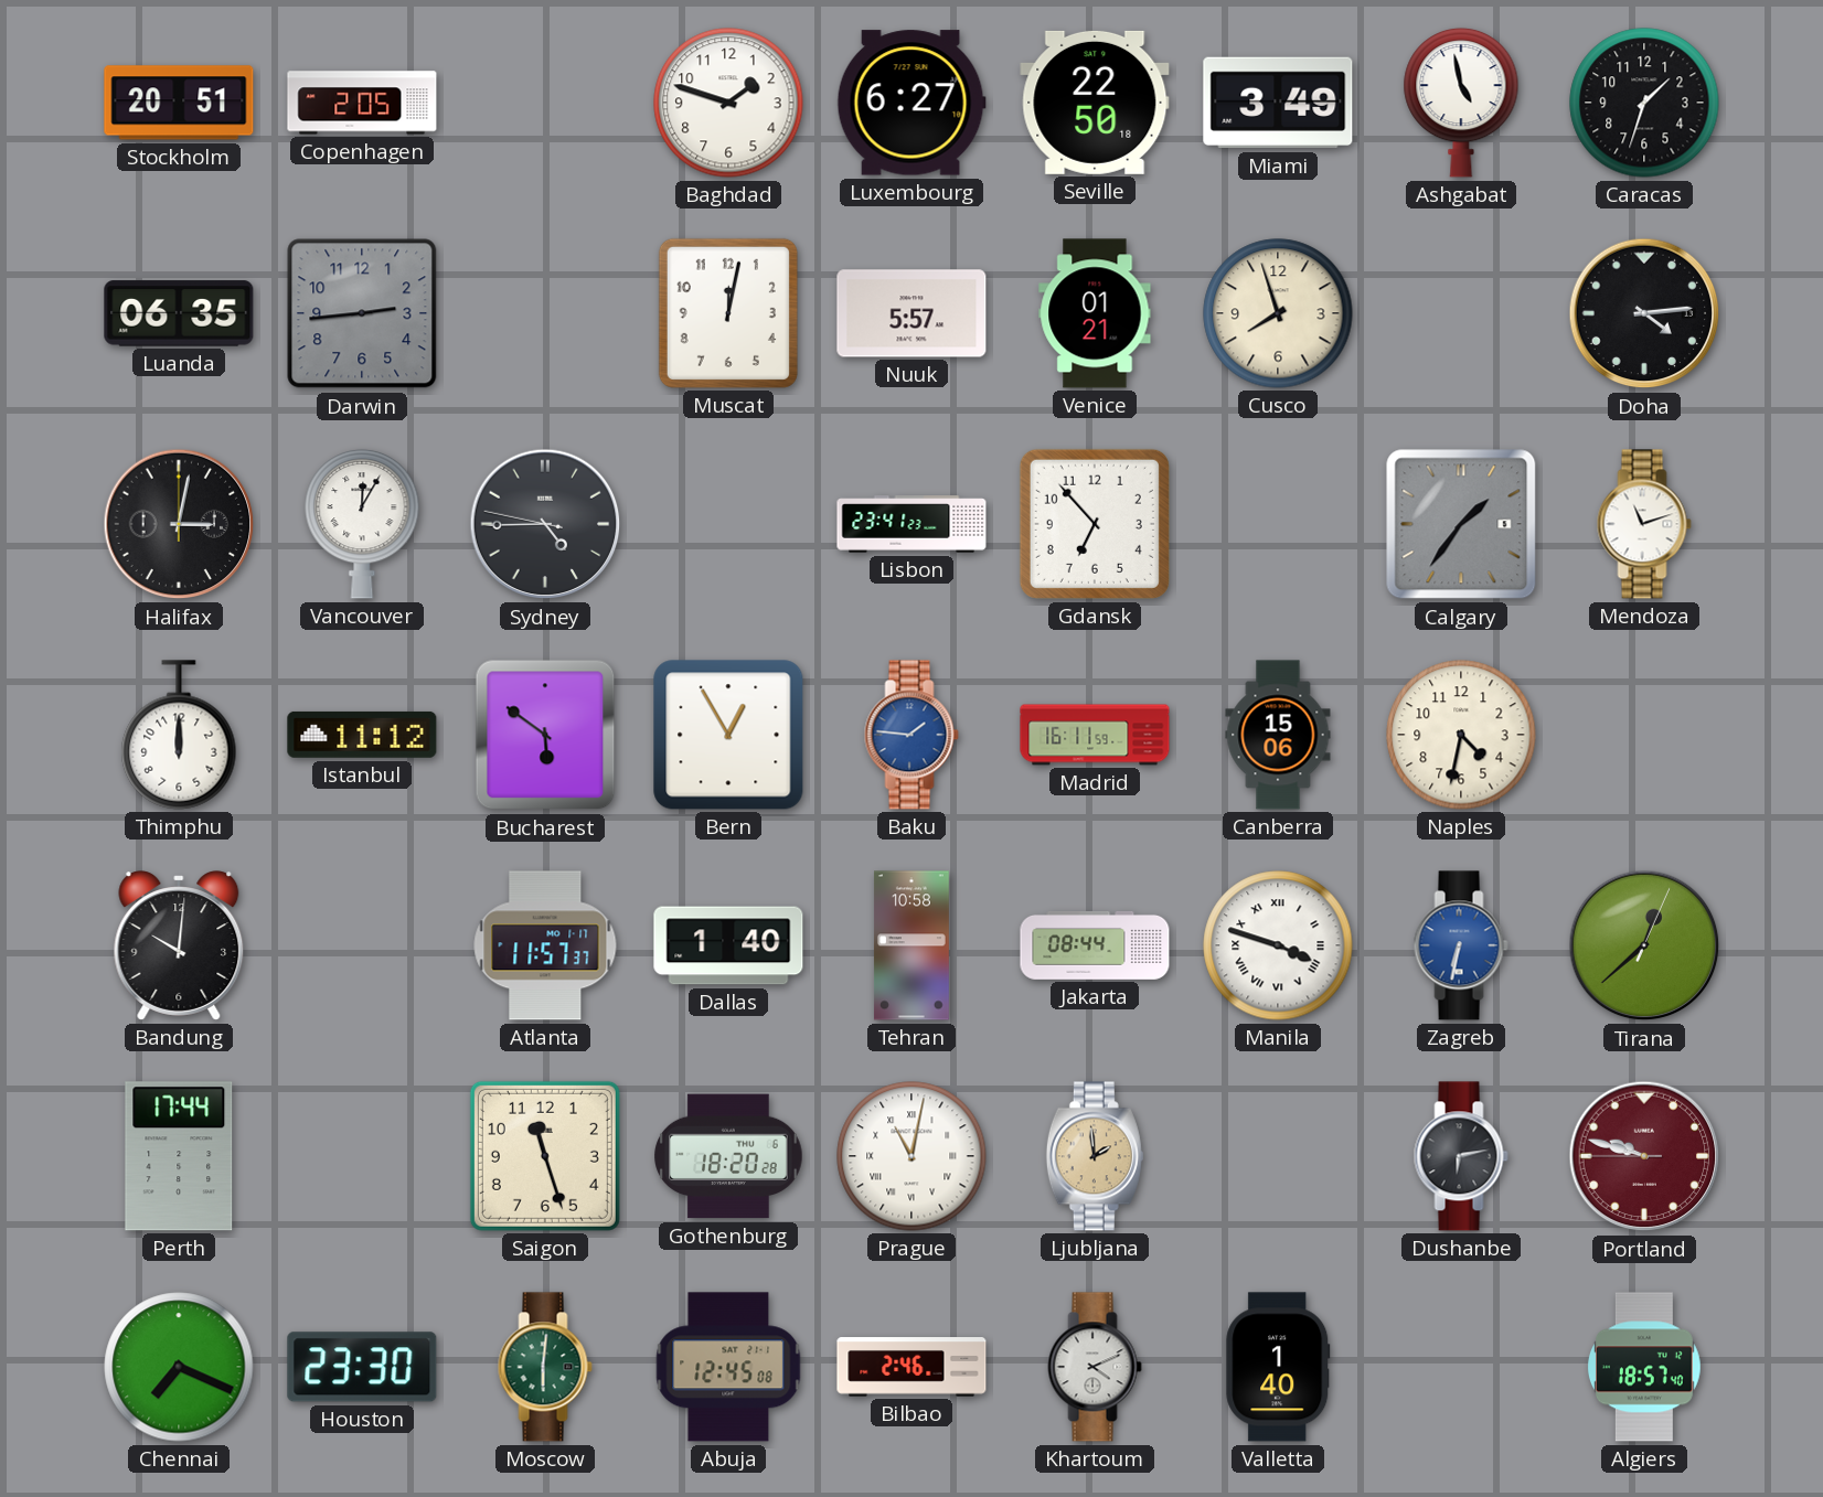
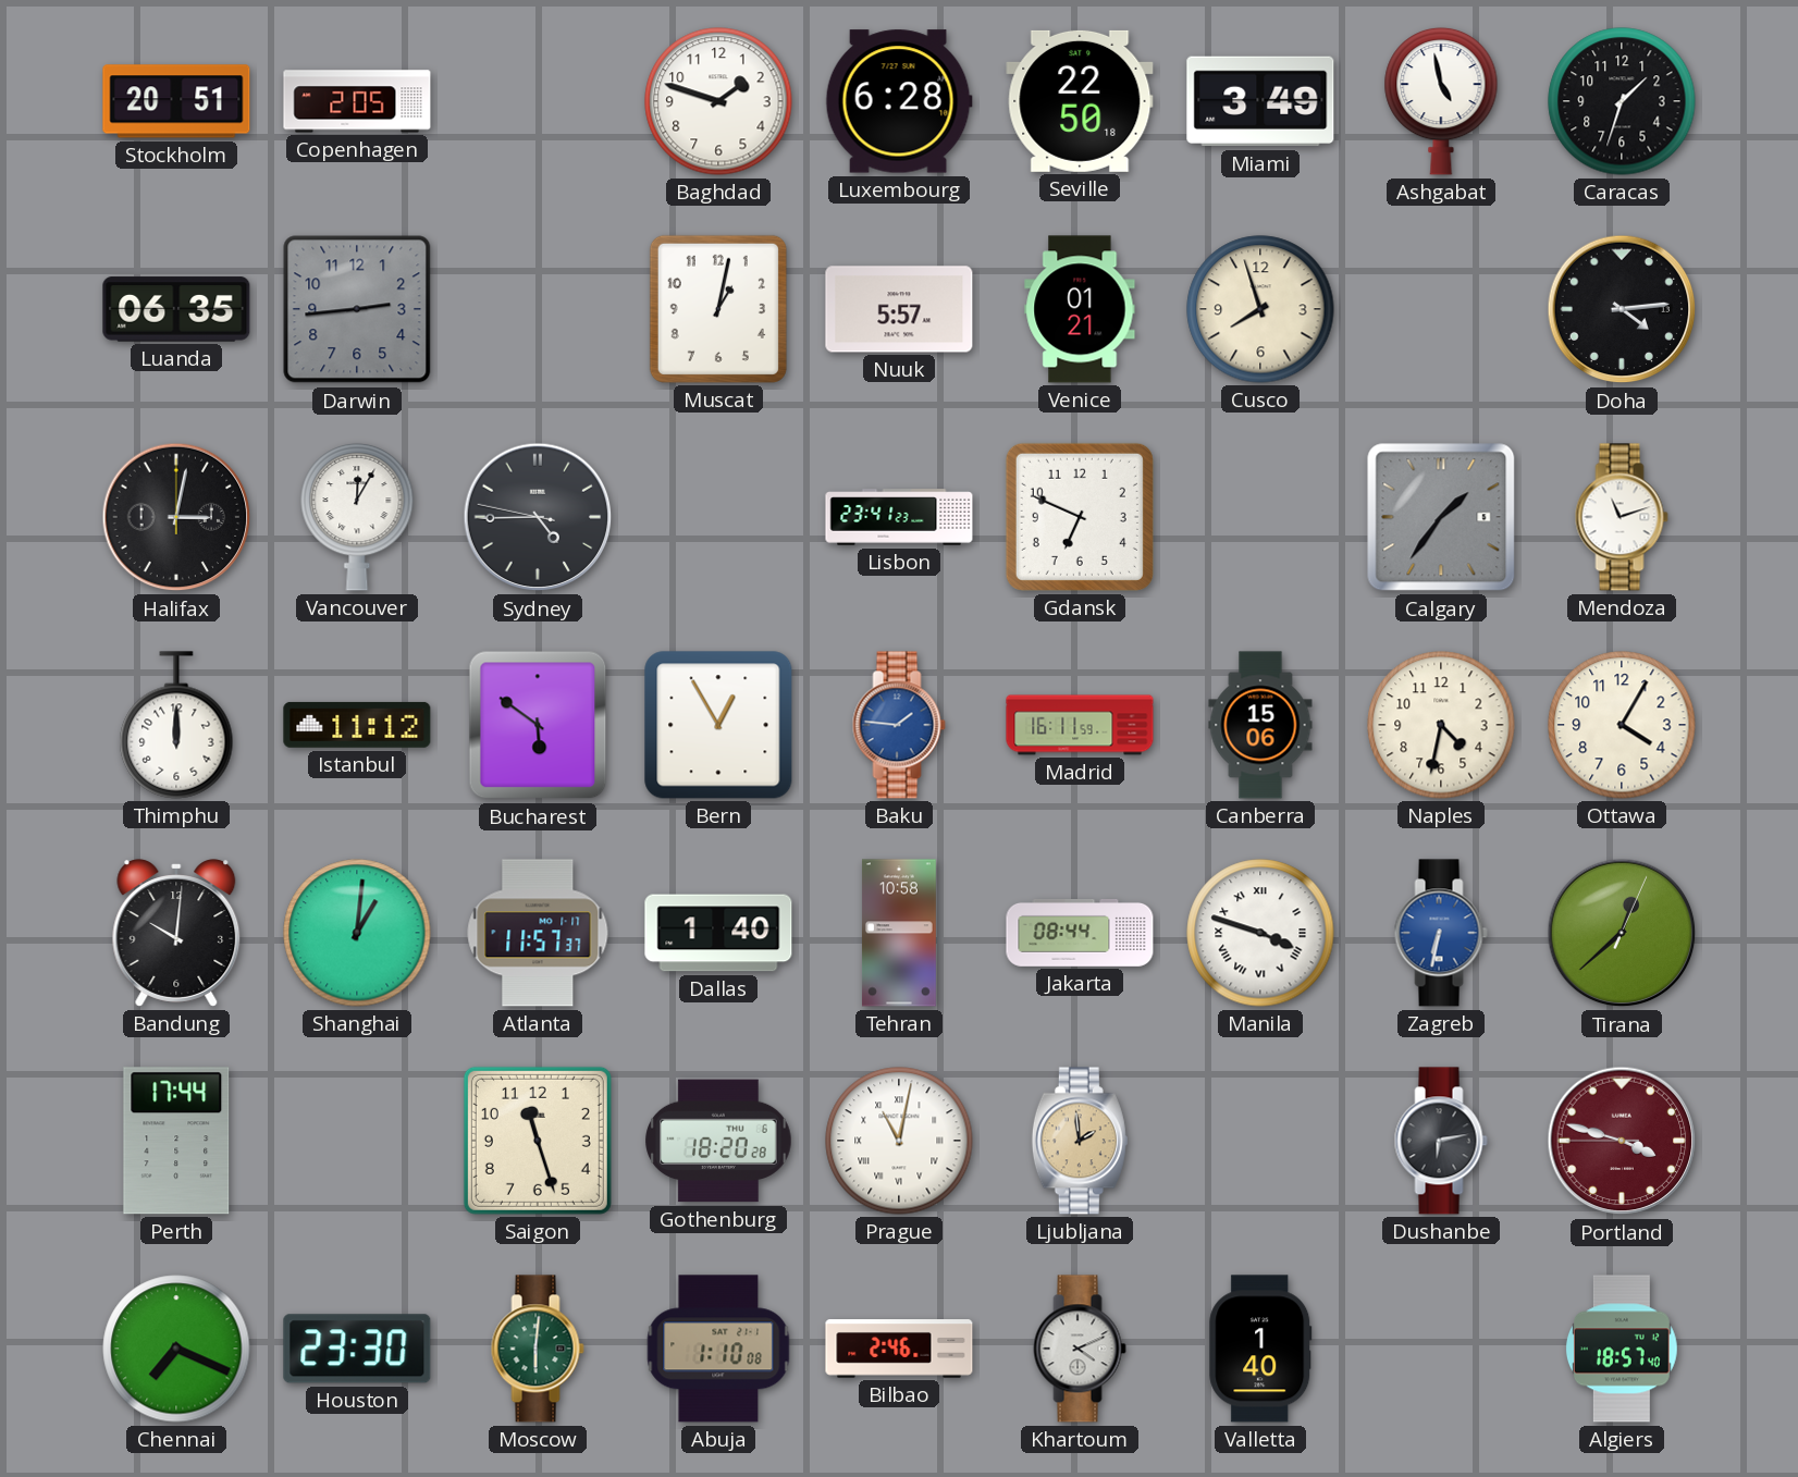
Luxembourg: 6:27 -> 6:28
Muscat: 12:02 -> 1:02
Gdansk: 6:53 -> 6:49
Ottawa: none -> 4:05
Shanghai: none -> 1:01
Portland: 9:47 -> 3:47
Abuja: 12:45 -> 1:10
